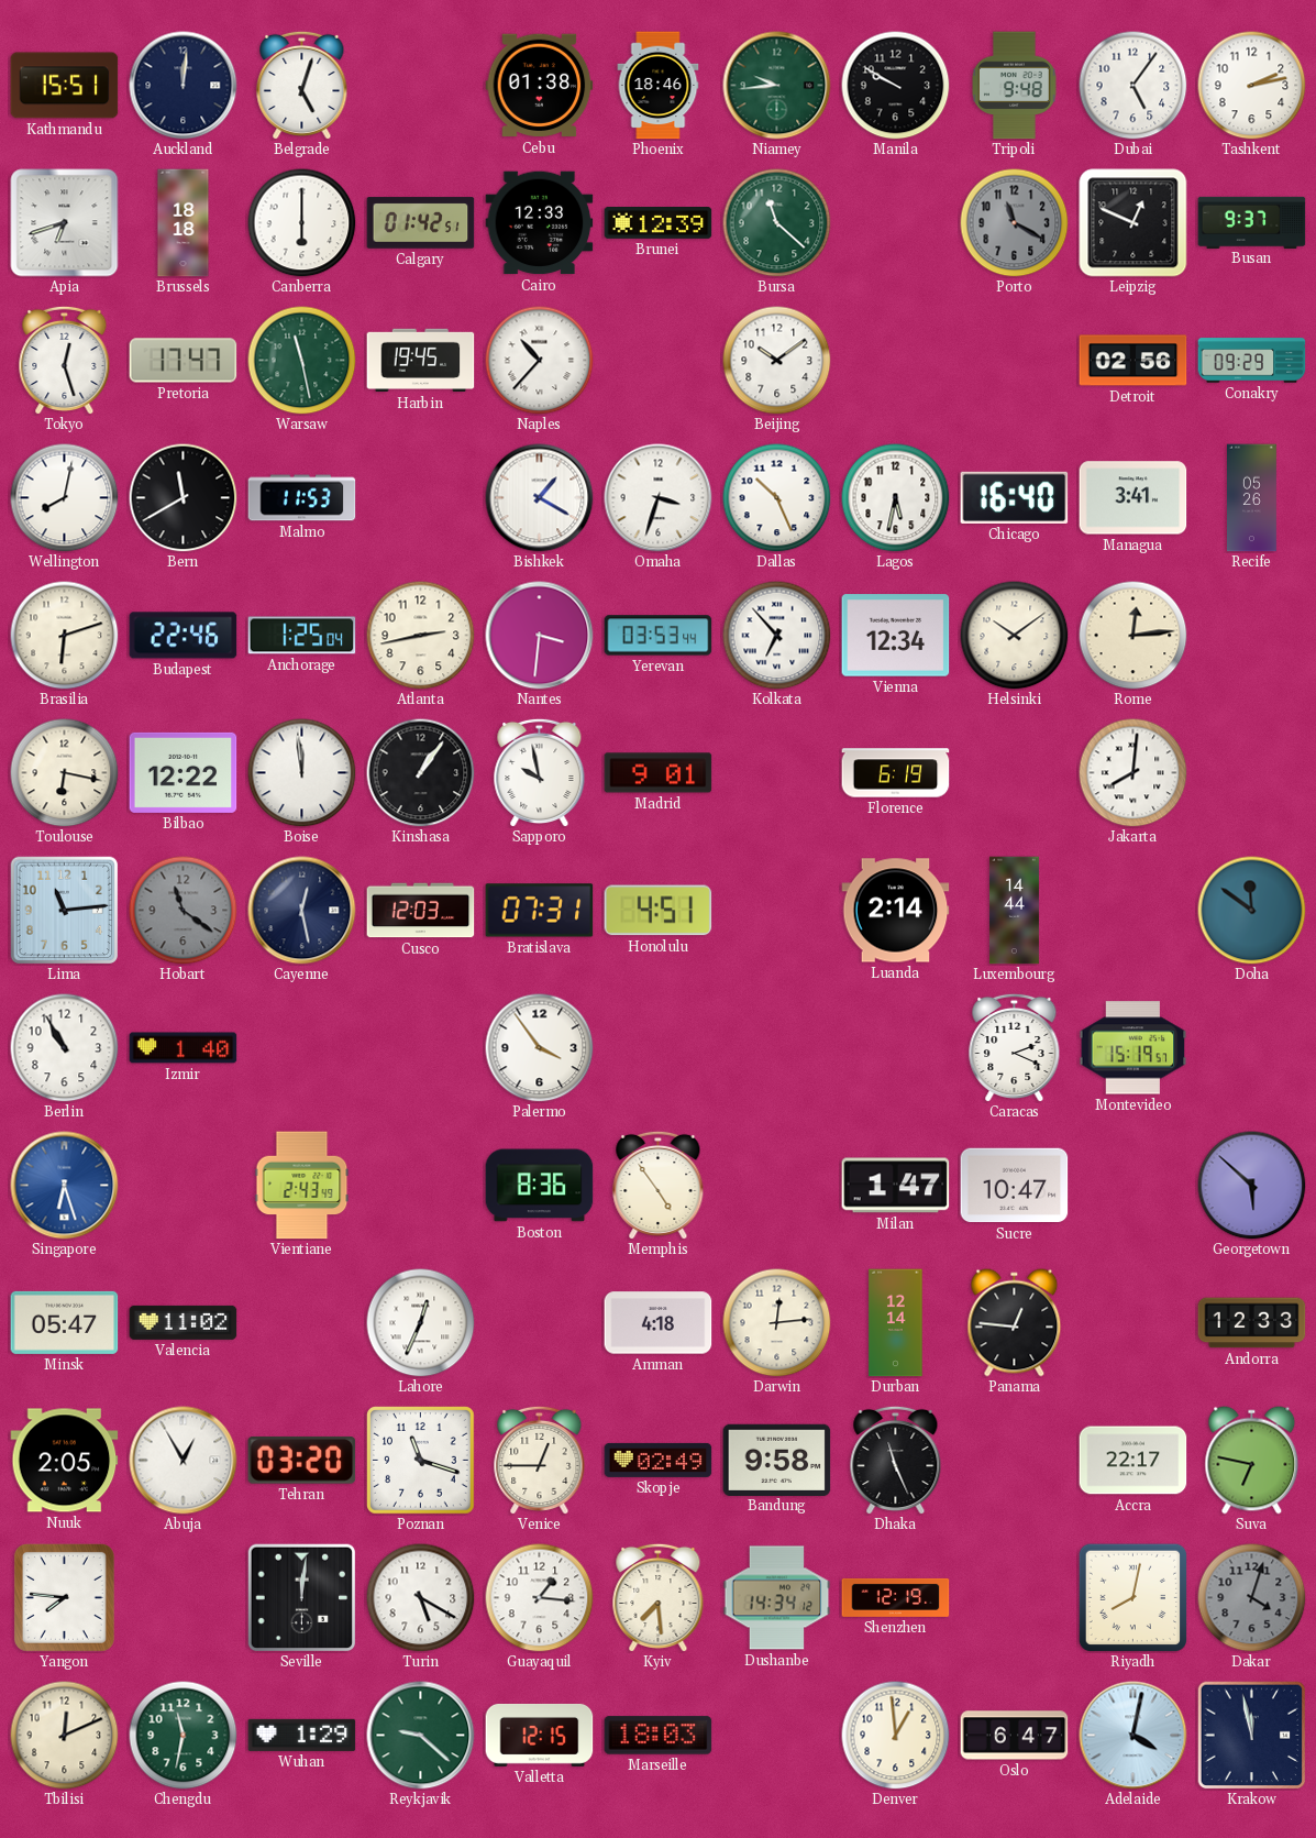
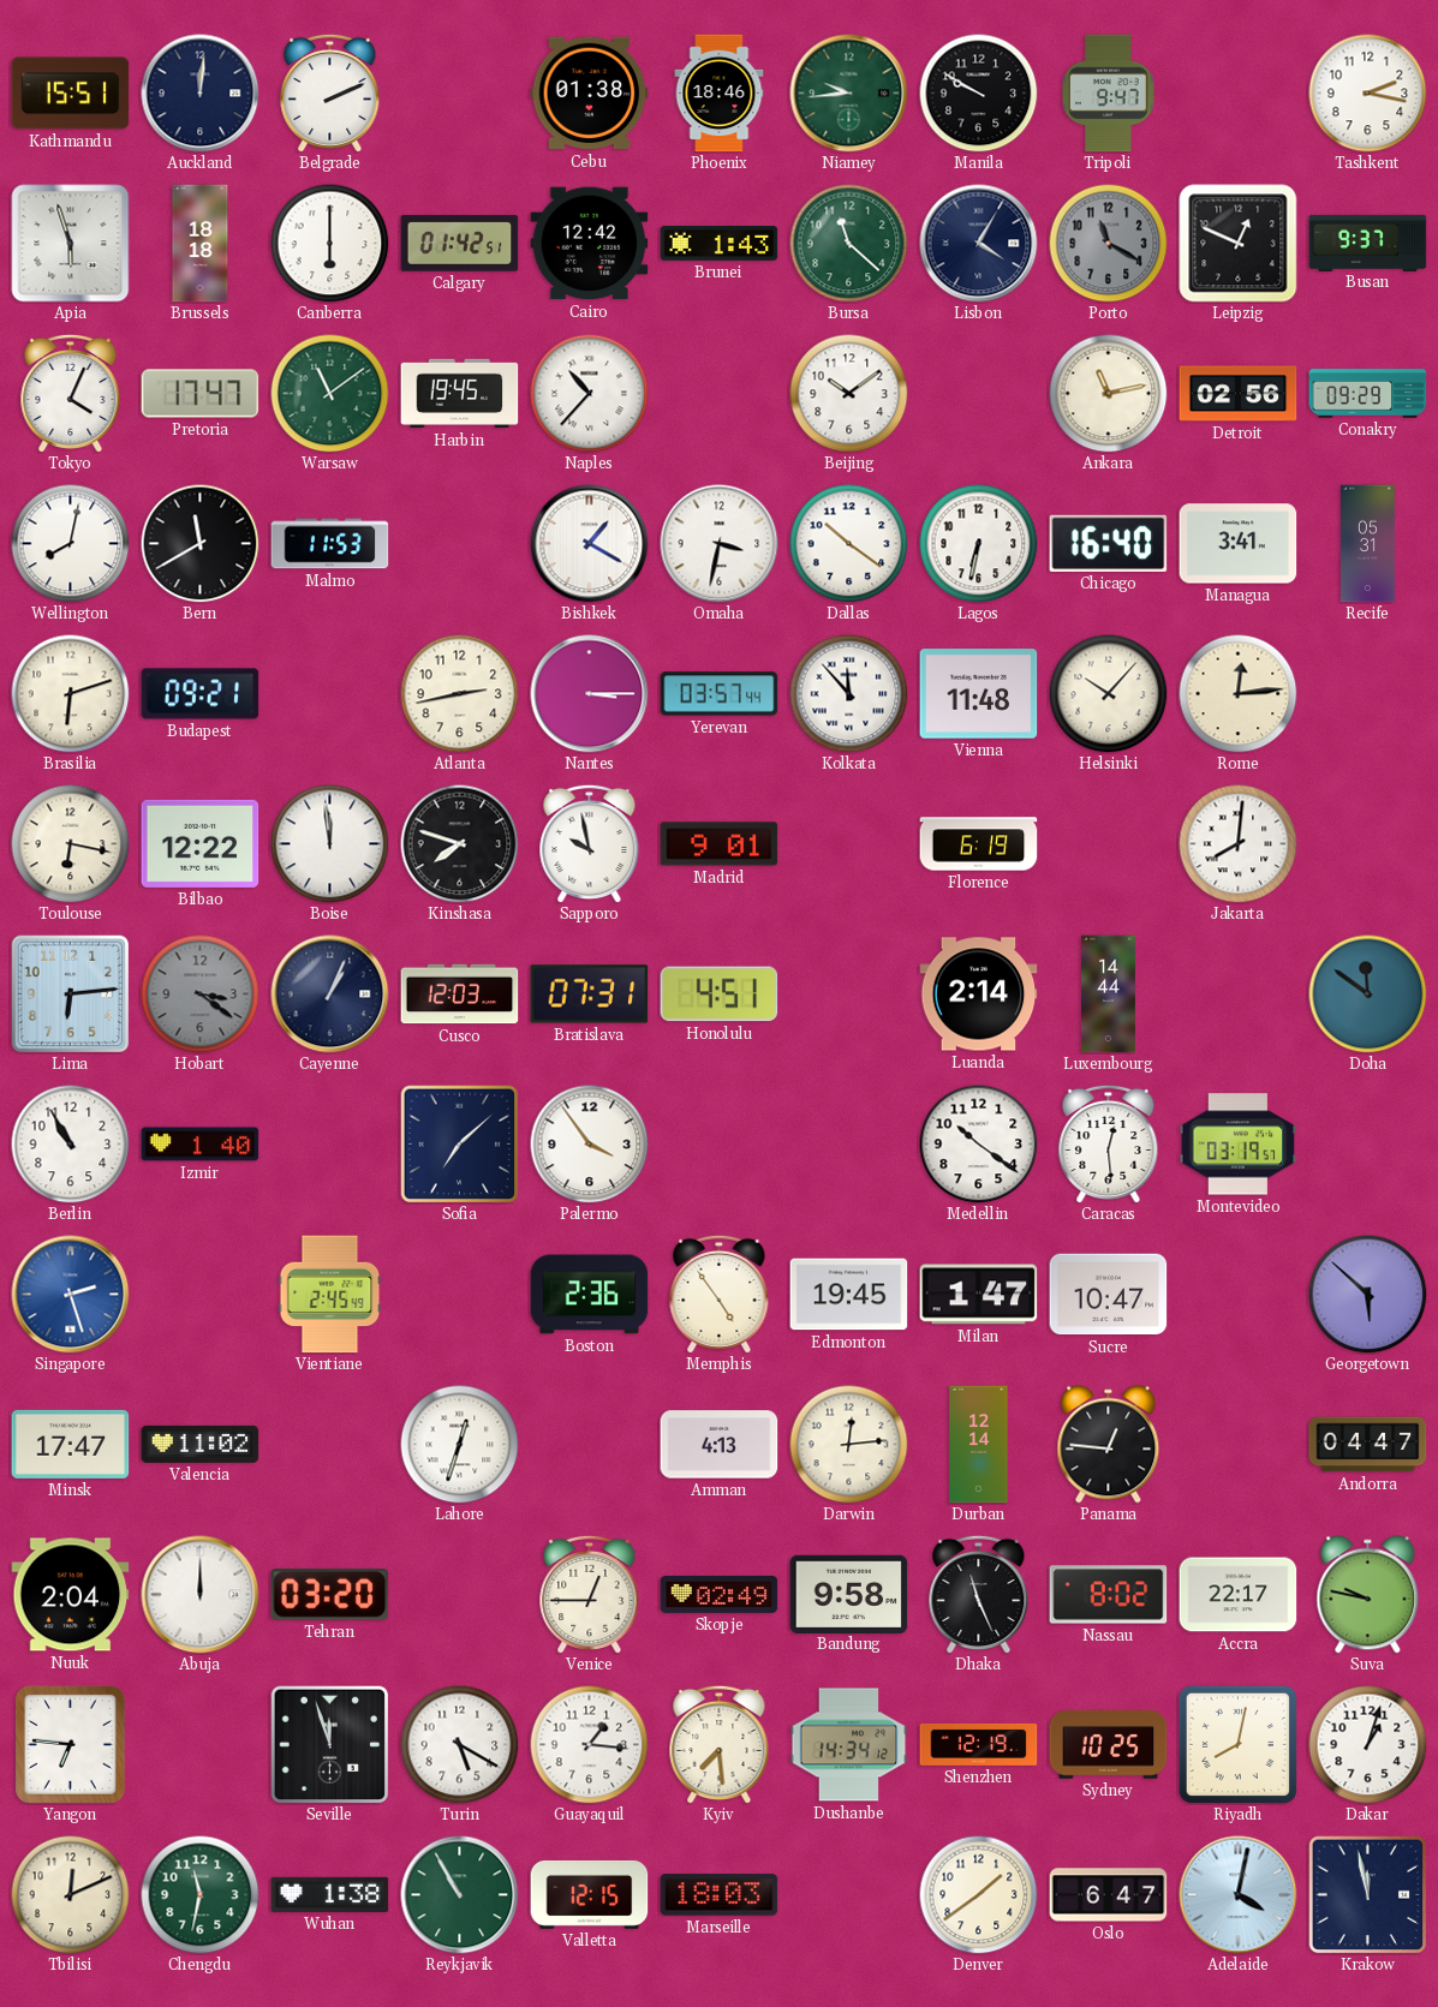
Belgrade: 5:03 -> 2:11
Tripoli: 9:48 -> 9:47
Dubai: 5:06 -> none
Tashkent: 2:13 -> 2:17
Apia: 6:42 -> 5:57
Cairo: 12:33 -> 12:42
Brunei: 12:39 -> 1:43
Lisbon: none -> 4:05
Tokyo: 12:27 -> 4:04
Warsaw: 11:28 -> 11:09
Ankara: none -> 11:13
Omaha: 3:33 -> 3:32
Dallas: 10:26 -> 10:21
Lagos: 5:32 -> 6:32
Recife: 05:26 -> 05:31
Budapest: 22:46 -> 09:21
Anchorage: 1:25 -> none
Nantes: 3:31 -> 3:15
Yerevan: 03:53 -> 03:57
Kolkata: 6:53 -> 11:53
Vienna: 12:34 -> 11:48
Helsinki: 10:09 -> 10:07
Kinshasa: 1:06 -> 7:48
Lima: 11:14 -> 6:14
Hobart: 11:21 -> 3:21
Cayenne: 12:28 -> 1:04
Sofia: none -> 7:08
Medellin: none -> 10:21
Caracas: 2:19 -> 12:29
Montevideo: 15:19 -> 03:19
Singapore: 6:27 -> 2:27
Vientiane: 2:43 -> 2:45
Boston: 8:36 -> 2:36
Edmonton: none -> 19:45
Minsk: 05:47 -> 17:47
Lahore: 12:34 -> 12:33
Amman: 4:18 -> 4:13
Andorra: 12:33 -> 04:47
Nuuk: 2:05 -> 2:04
Abuja: 12:55 -> 12:00
Poznan: 11:18 -> none
Nassau: none -> 8:02
Suva: 6:47 -> 9:47
Yangon: 7:46 -> 6:46
Seville: 12:01 -> 11:57
Sydney: none -> 10:25
Dakar: 4:03 -> 1:03
Dakar dial: grey -> white
Wuhan: 1:29 -> 1:38
Reykjavik: 9:22 -> 10:55
Denver: 12:59 -> 1:39
